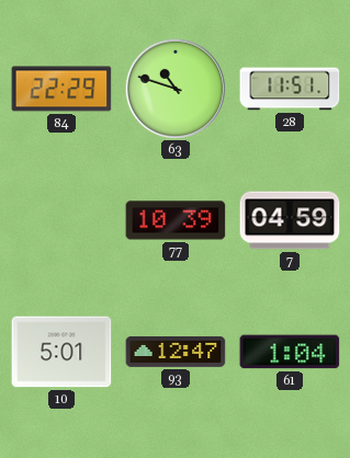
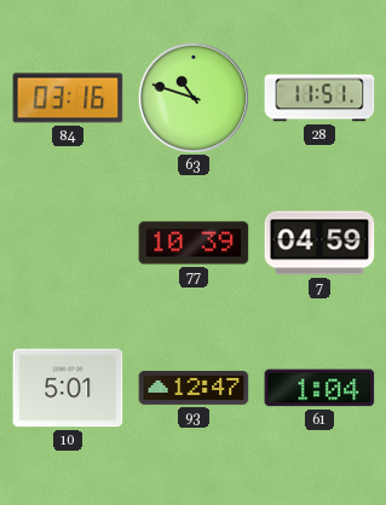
84: 22:29 -> 03:16
